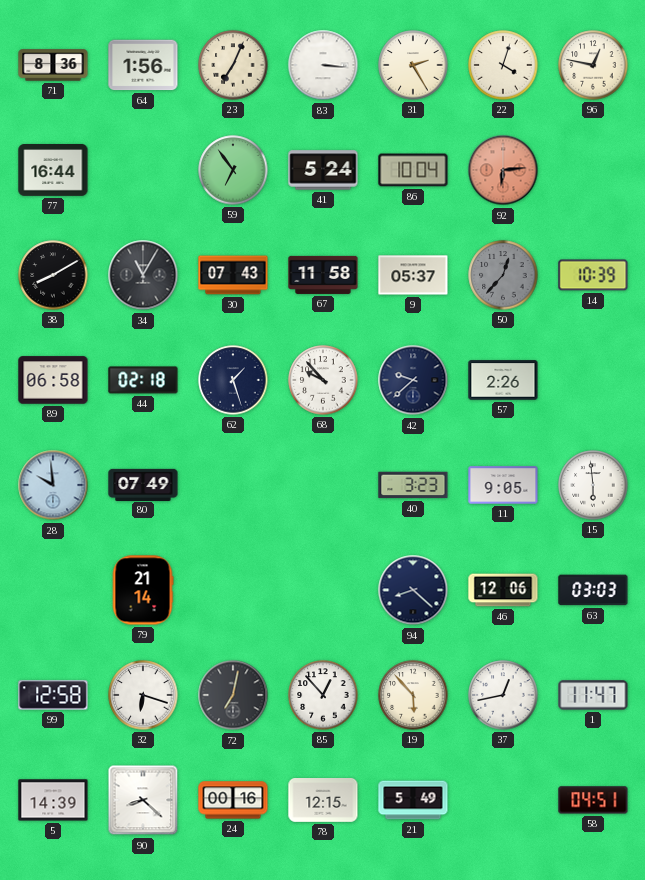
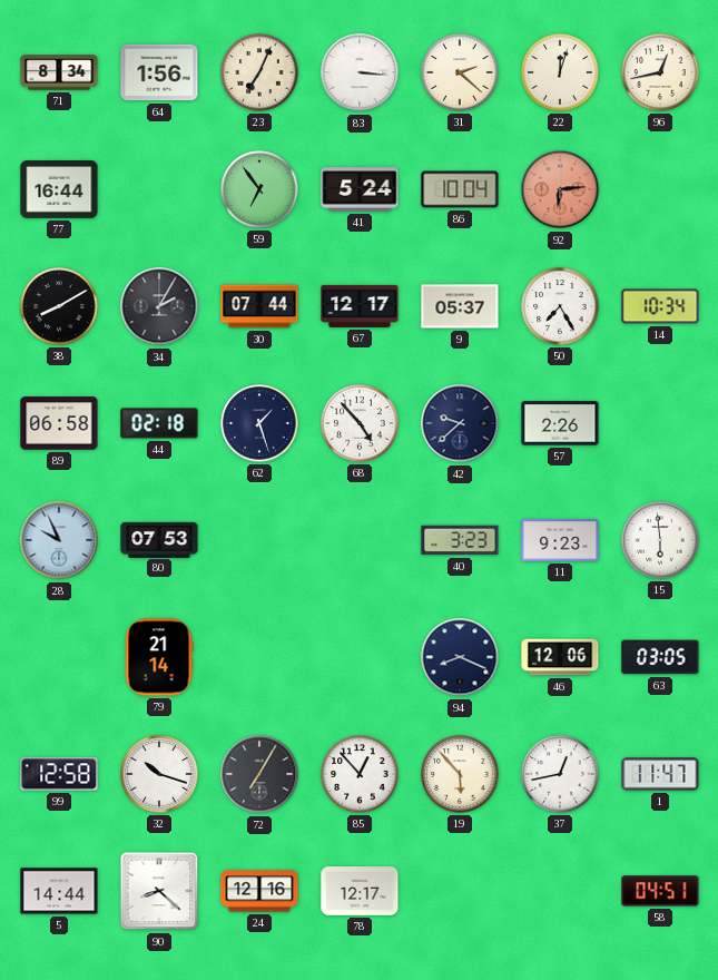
71: 8:36 -> 8:34
31: 2:25 -> 2:22
22: 4:03 -> 12:03
96: 12:47 -> 12:43
34: 11:05 -> 2:05
30: 07:43 -> 07:44
67: 11:58 -> 12:17
50: 12:37 -> 7:25
50 dial: grey -> white
14: 10:39 -> 10:34
68: 9:53 -> 4:53
28: 9:59 -> 9:56
80: 07:49 -> 07:53
11: 9:05 -> 9:23
94: 8:22 -> 8:19
63: 03:03 -> 03:05
32: 6:18 -> 10:18
72: 7:02 -> 7:05
5: 14:39 -> 14:44
24: 00:16 -> 12:16
78: 12:15 -> 12:17
21: 5:49 -> none
